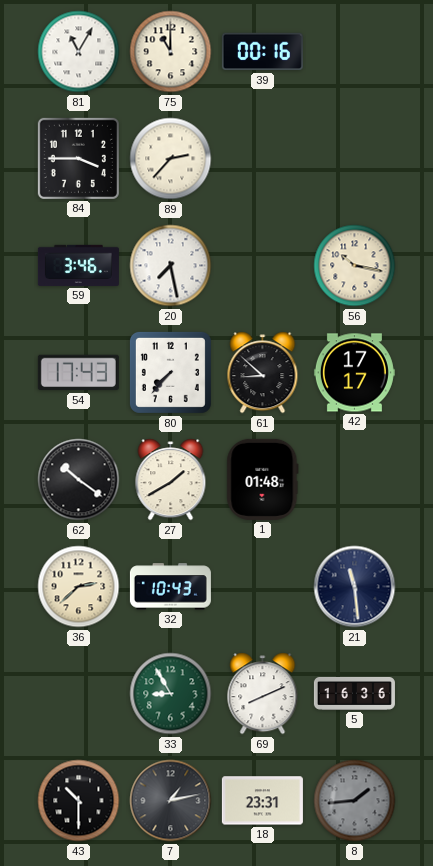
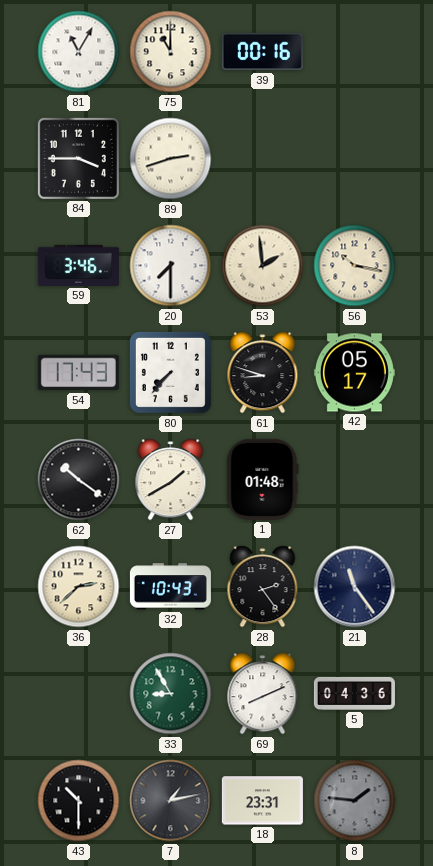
89: 2:37 -> 2:42
20: 7:28 -> 7:30
53: none -> 1:59
61: 8:52 -> 8:48
42: 17:17 -> 05:17
28: none -> 2:24
21: 11:29 -> 11:24
5: 16:36 -> 04:36
8: 1:44 -> 1:46
